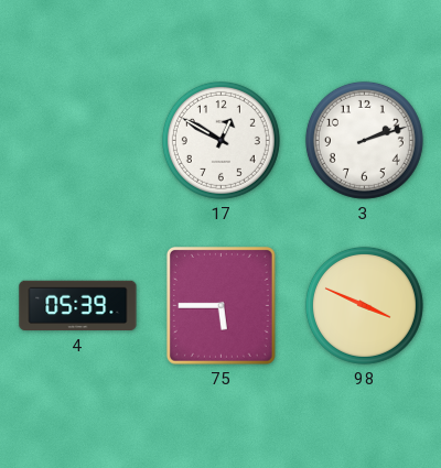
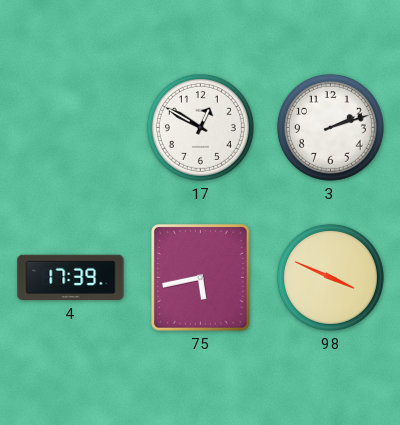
4: 05:39 -> 17:39
75: 5:45 -> 5:43
